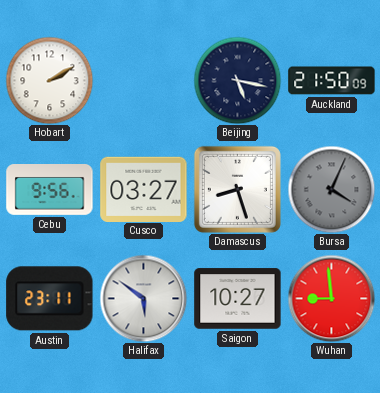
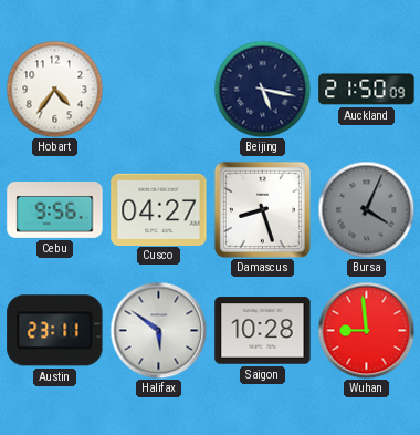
Hobart: 2:10 -> 4:36
Cusco: 03:27 -> 04:27
Saigon: 10:27 -> 10:28
